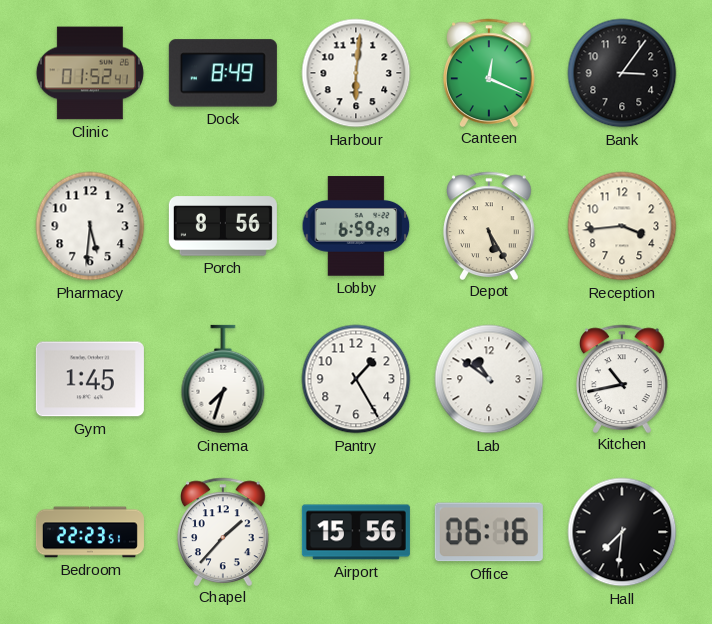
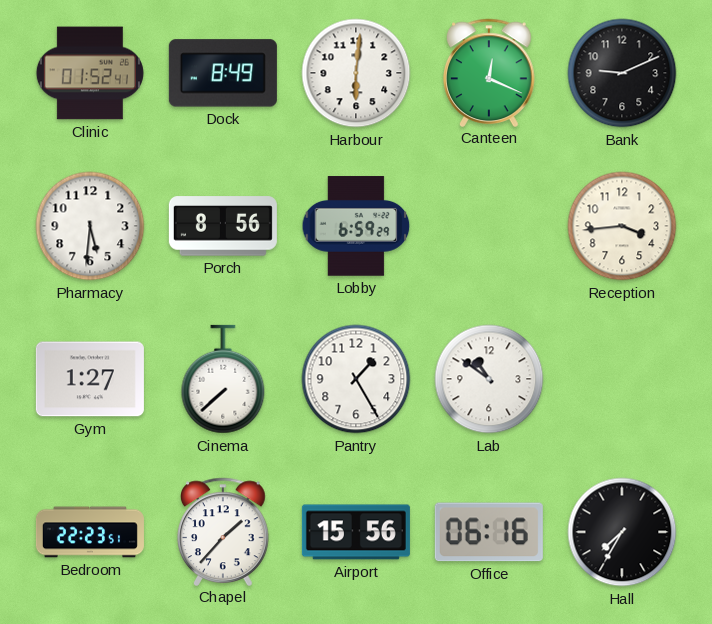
Bank: 3:06 -> 9:11
Depot: 5:25 -> none
Gym: 1:45 -> 1:27
Cinema: 7:33 -> 7:38
Kitchen: 10:43 -> none
Hall: 7:31 -> 7:35
